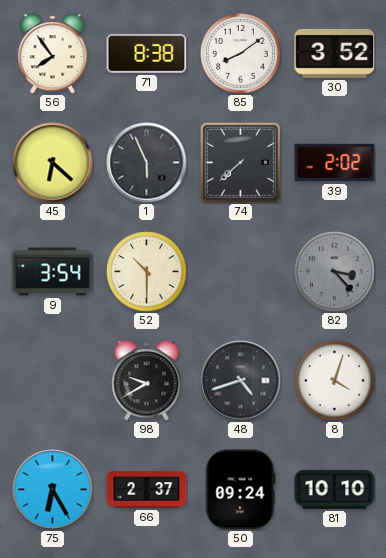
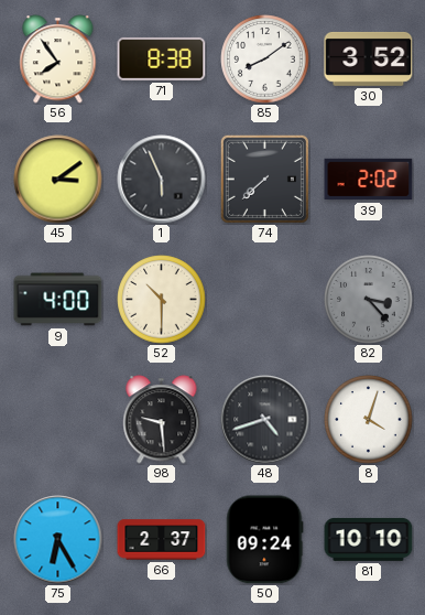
45: 6:22 -> 3:09
9: 3:54 -> 4:00
98: 9:40 -> 9:29
